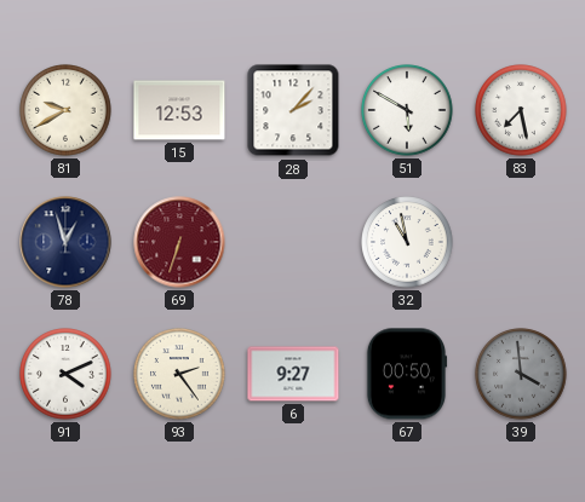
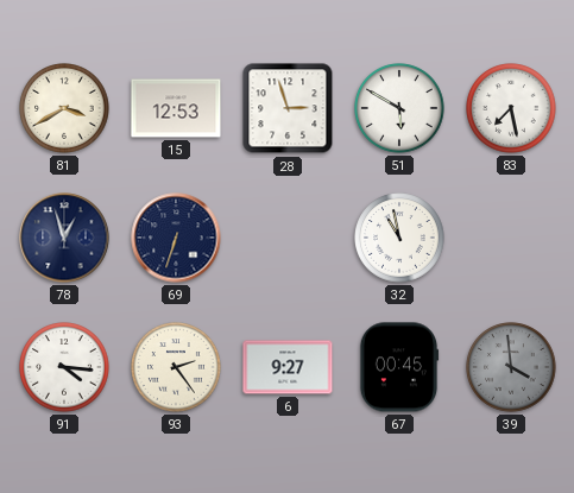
81: 9:40 -> 3:40
28: 2:07 -> 2:57
69 dial: burgundy -> navy
91: 4:11 -> 4:16
67: 00:50 -> 00:45
